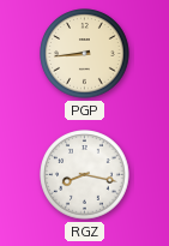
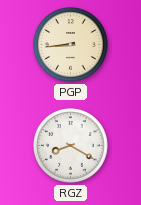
RGZ: 8:17 -> 8:20
